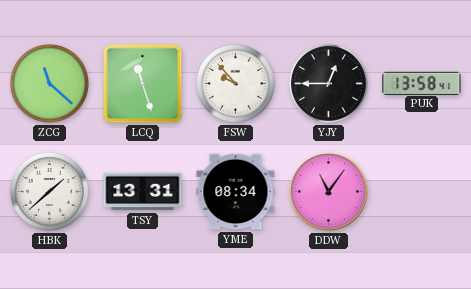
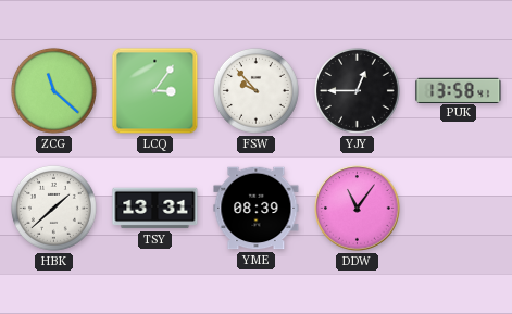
LCQ: 11:27 -> 3:06
YME: 08:34 -> 08:39
